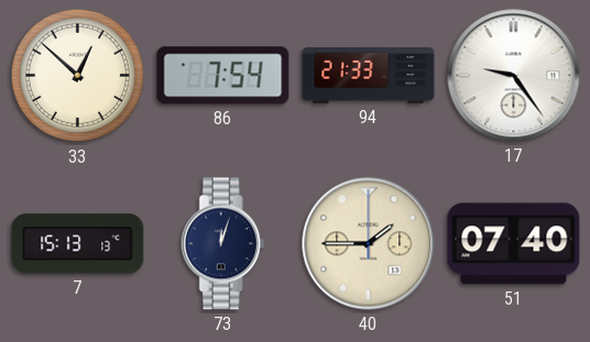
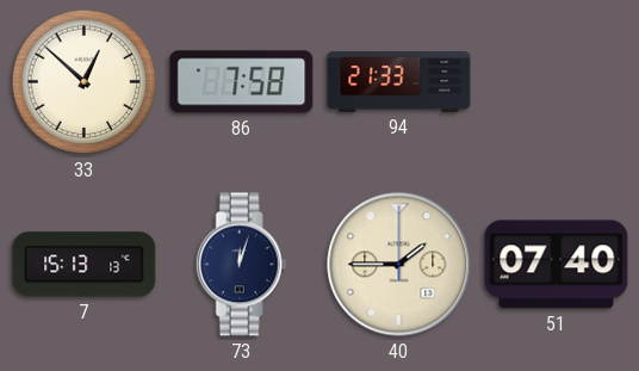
86: 7:54 -> 7:58
17: 9:24 -> none
